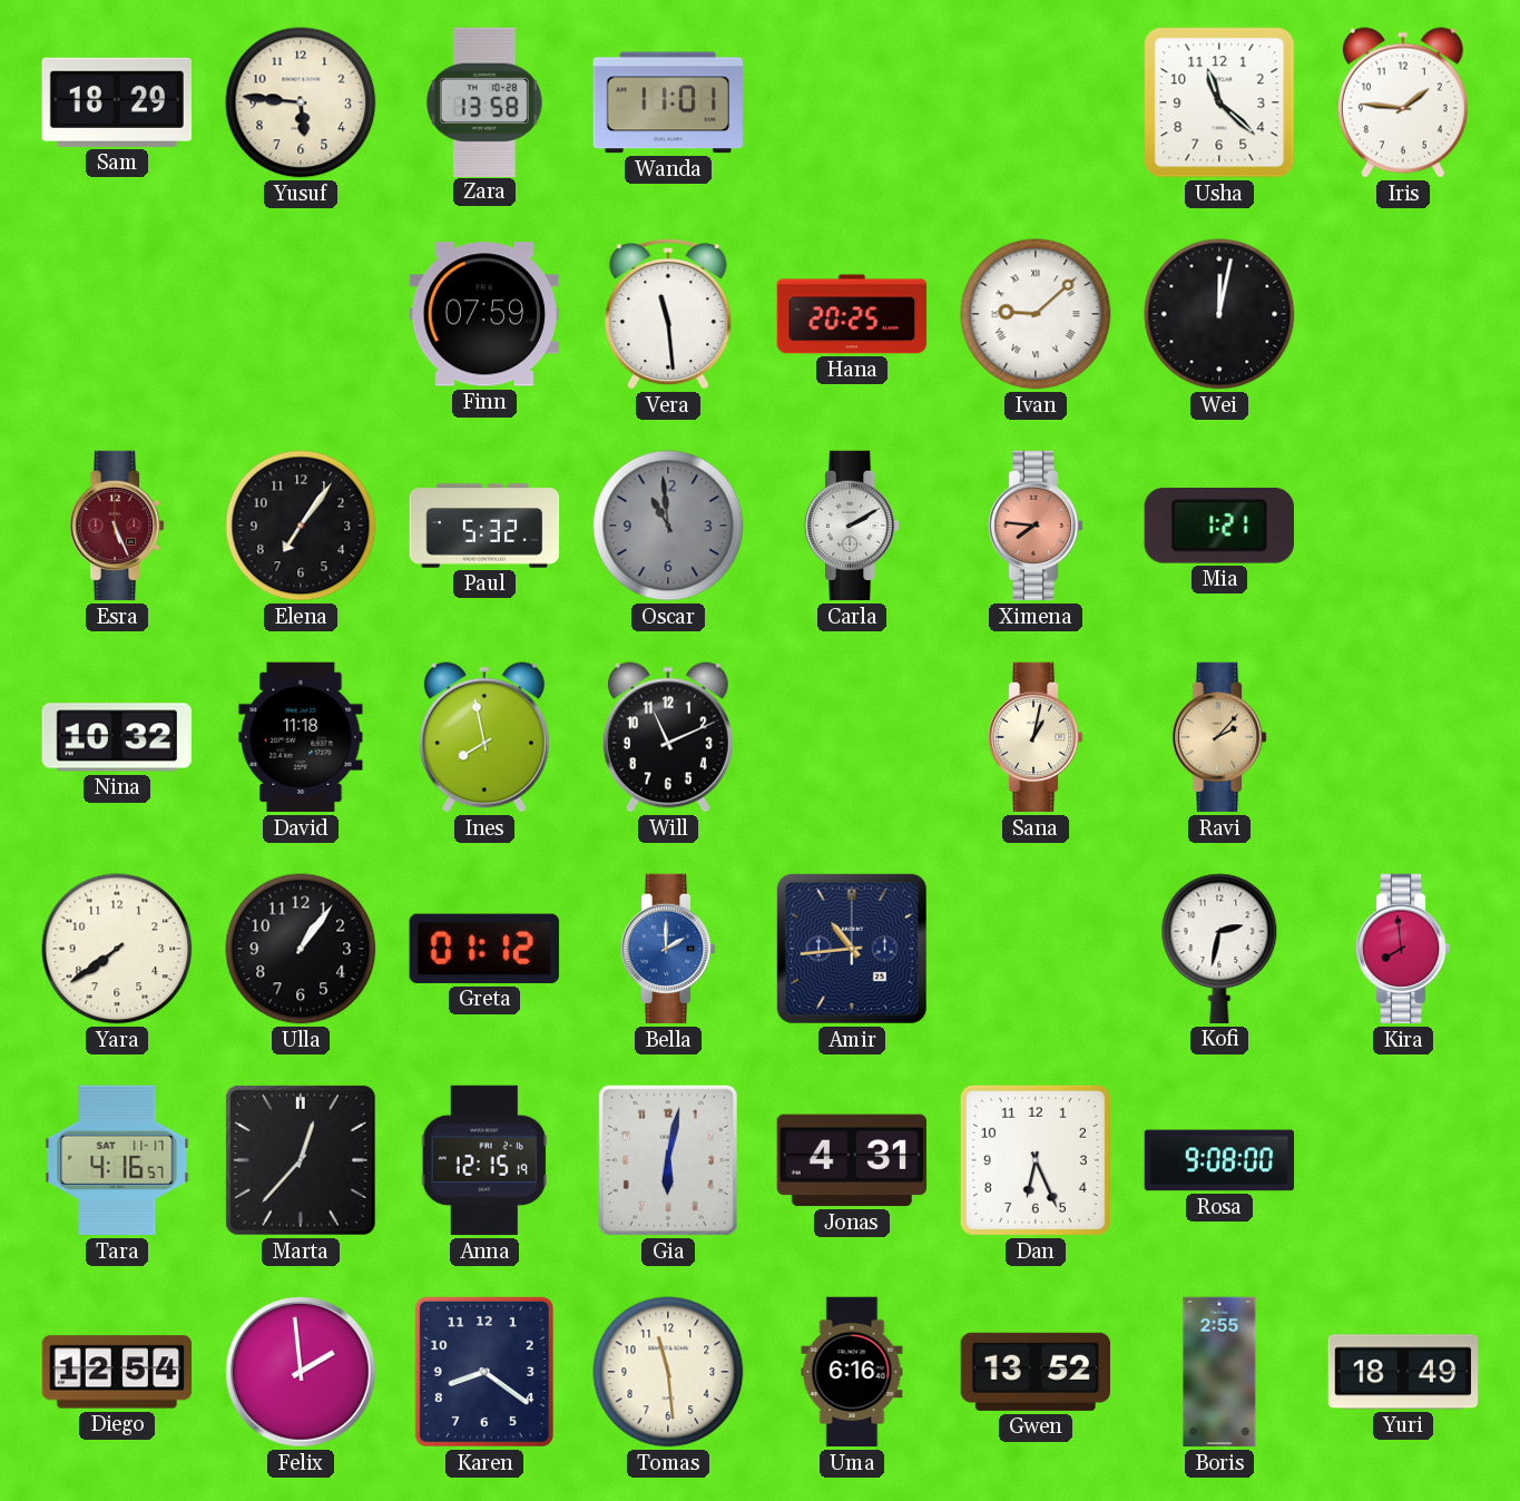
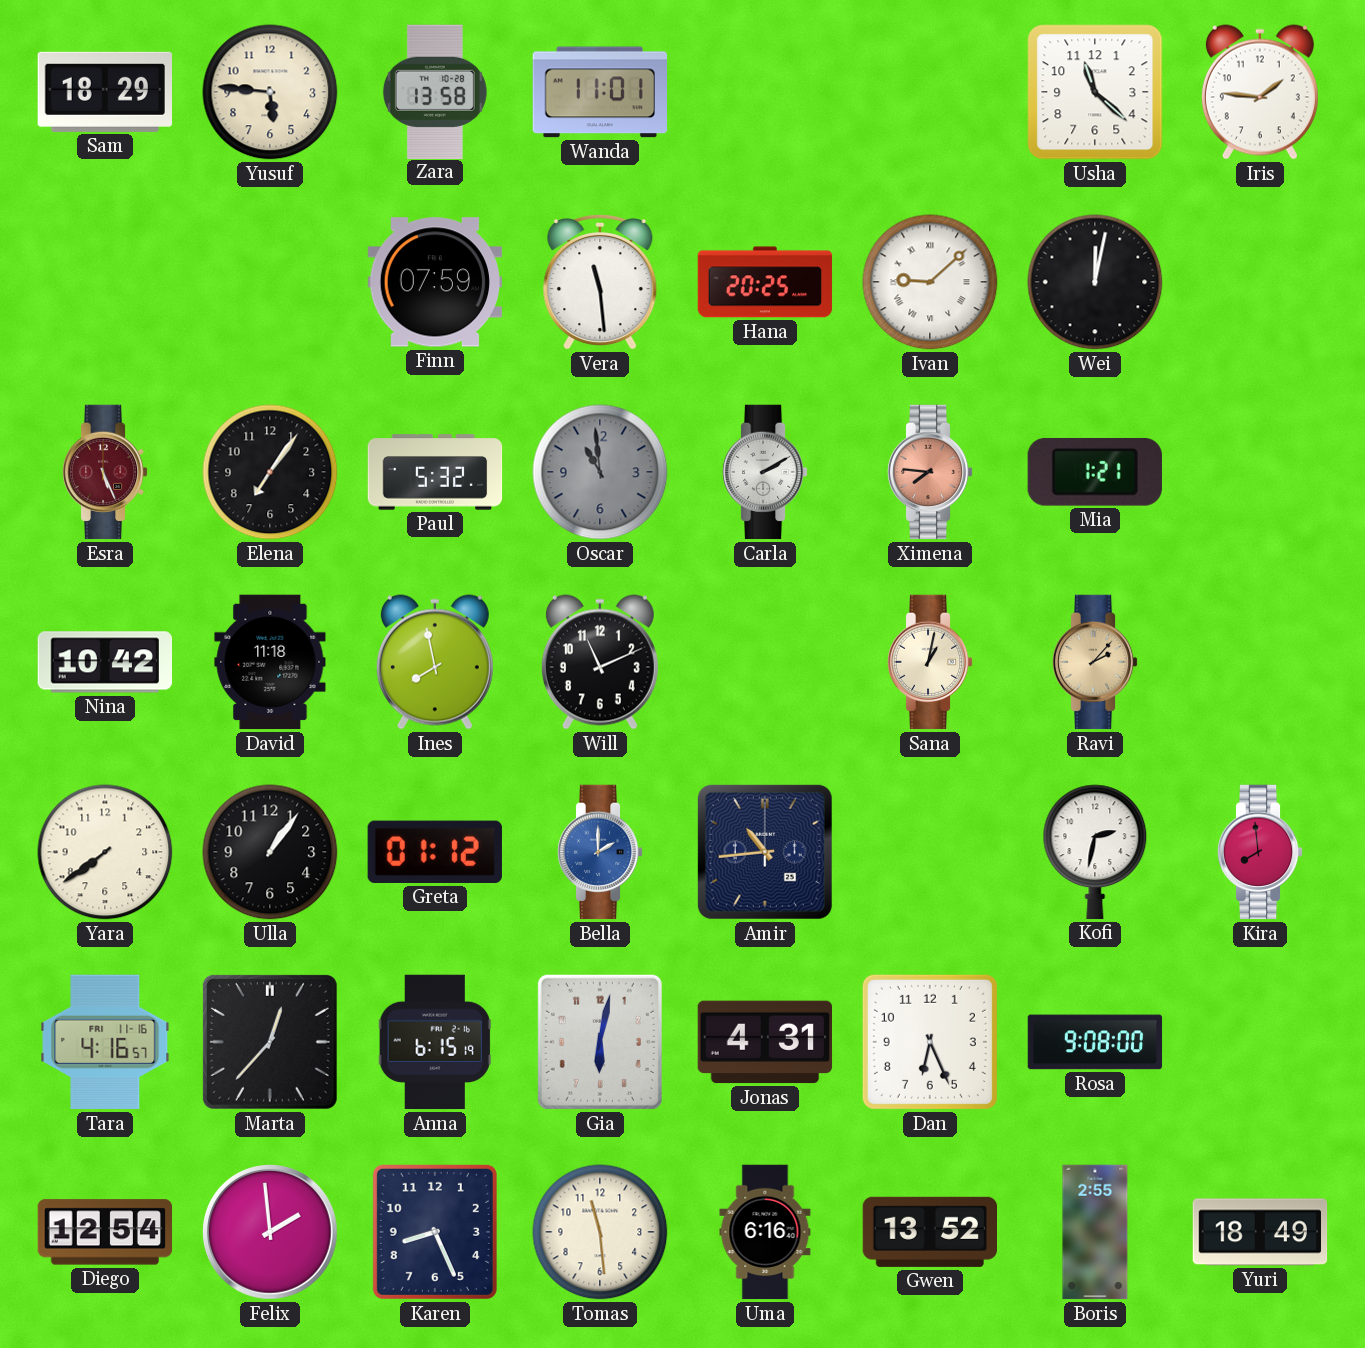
Nina: 10:32 -> 10:42
Tara date: SAT 11-17 -> FRI 11-16
Anna: 12:15 -> 6:15
Karen: 8:21 -> 8:26
